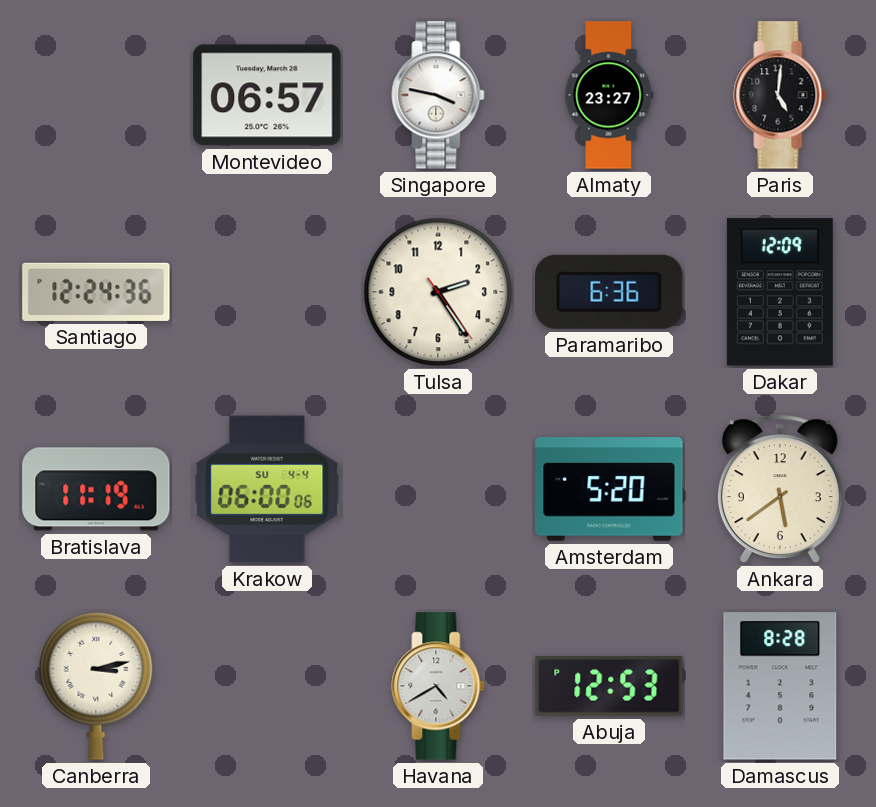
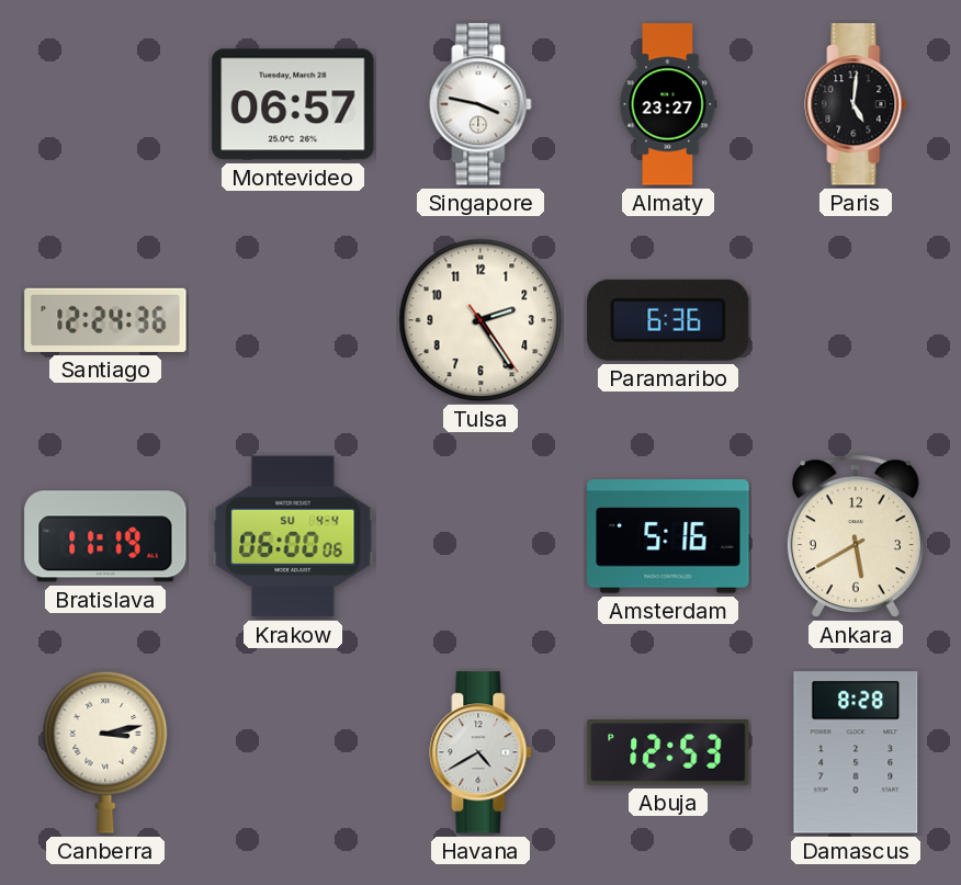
Dakar: 12:09 -> none
Amsterdam: 5:20 -> 5:16
Ankara: 5:39 -> 5:40
